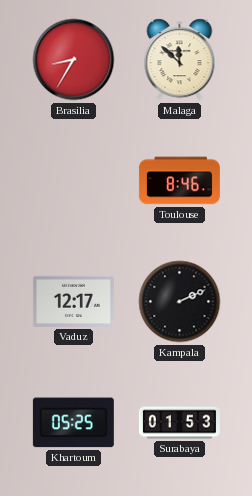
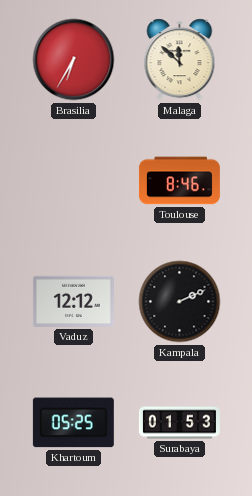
Brasilia: 8:35 -> 6:35
Vaduz: 12:17 -> 12:12
